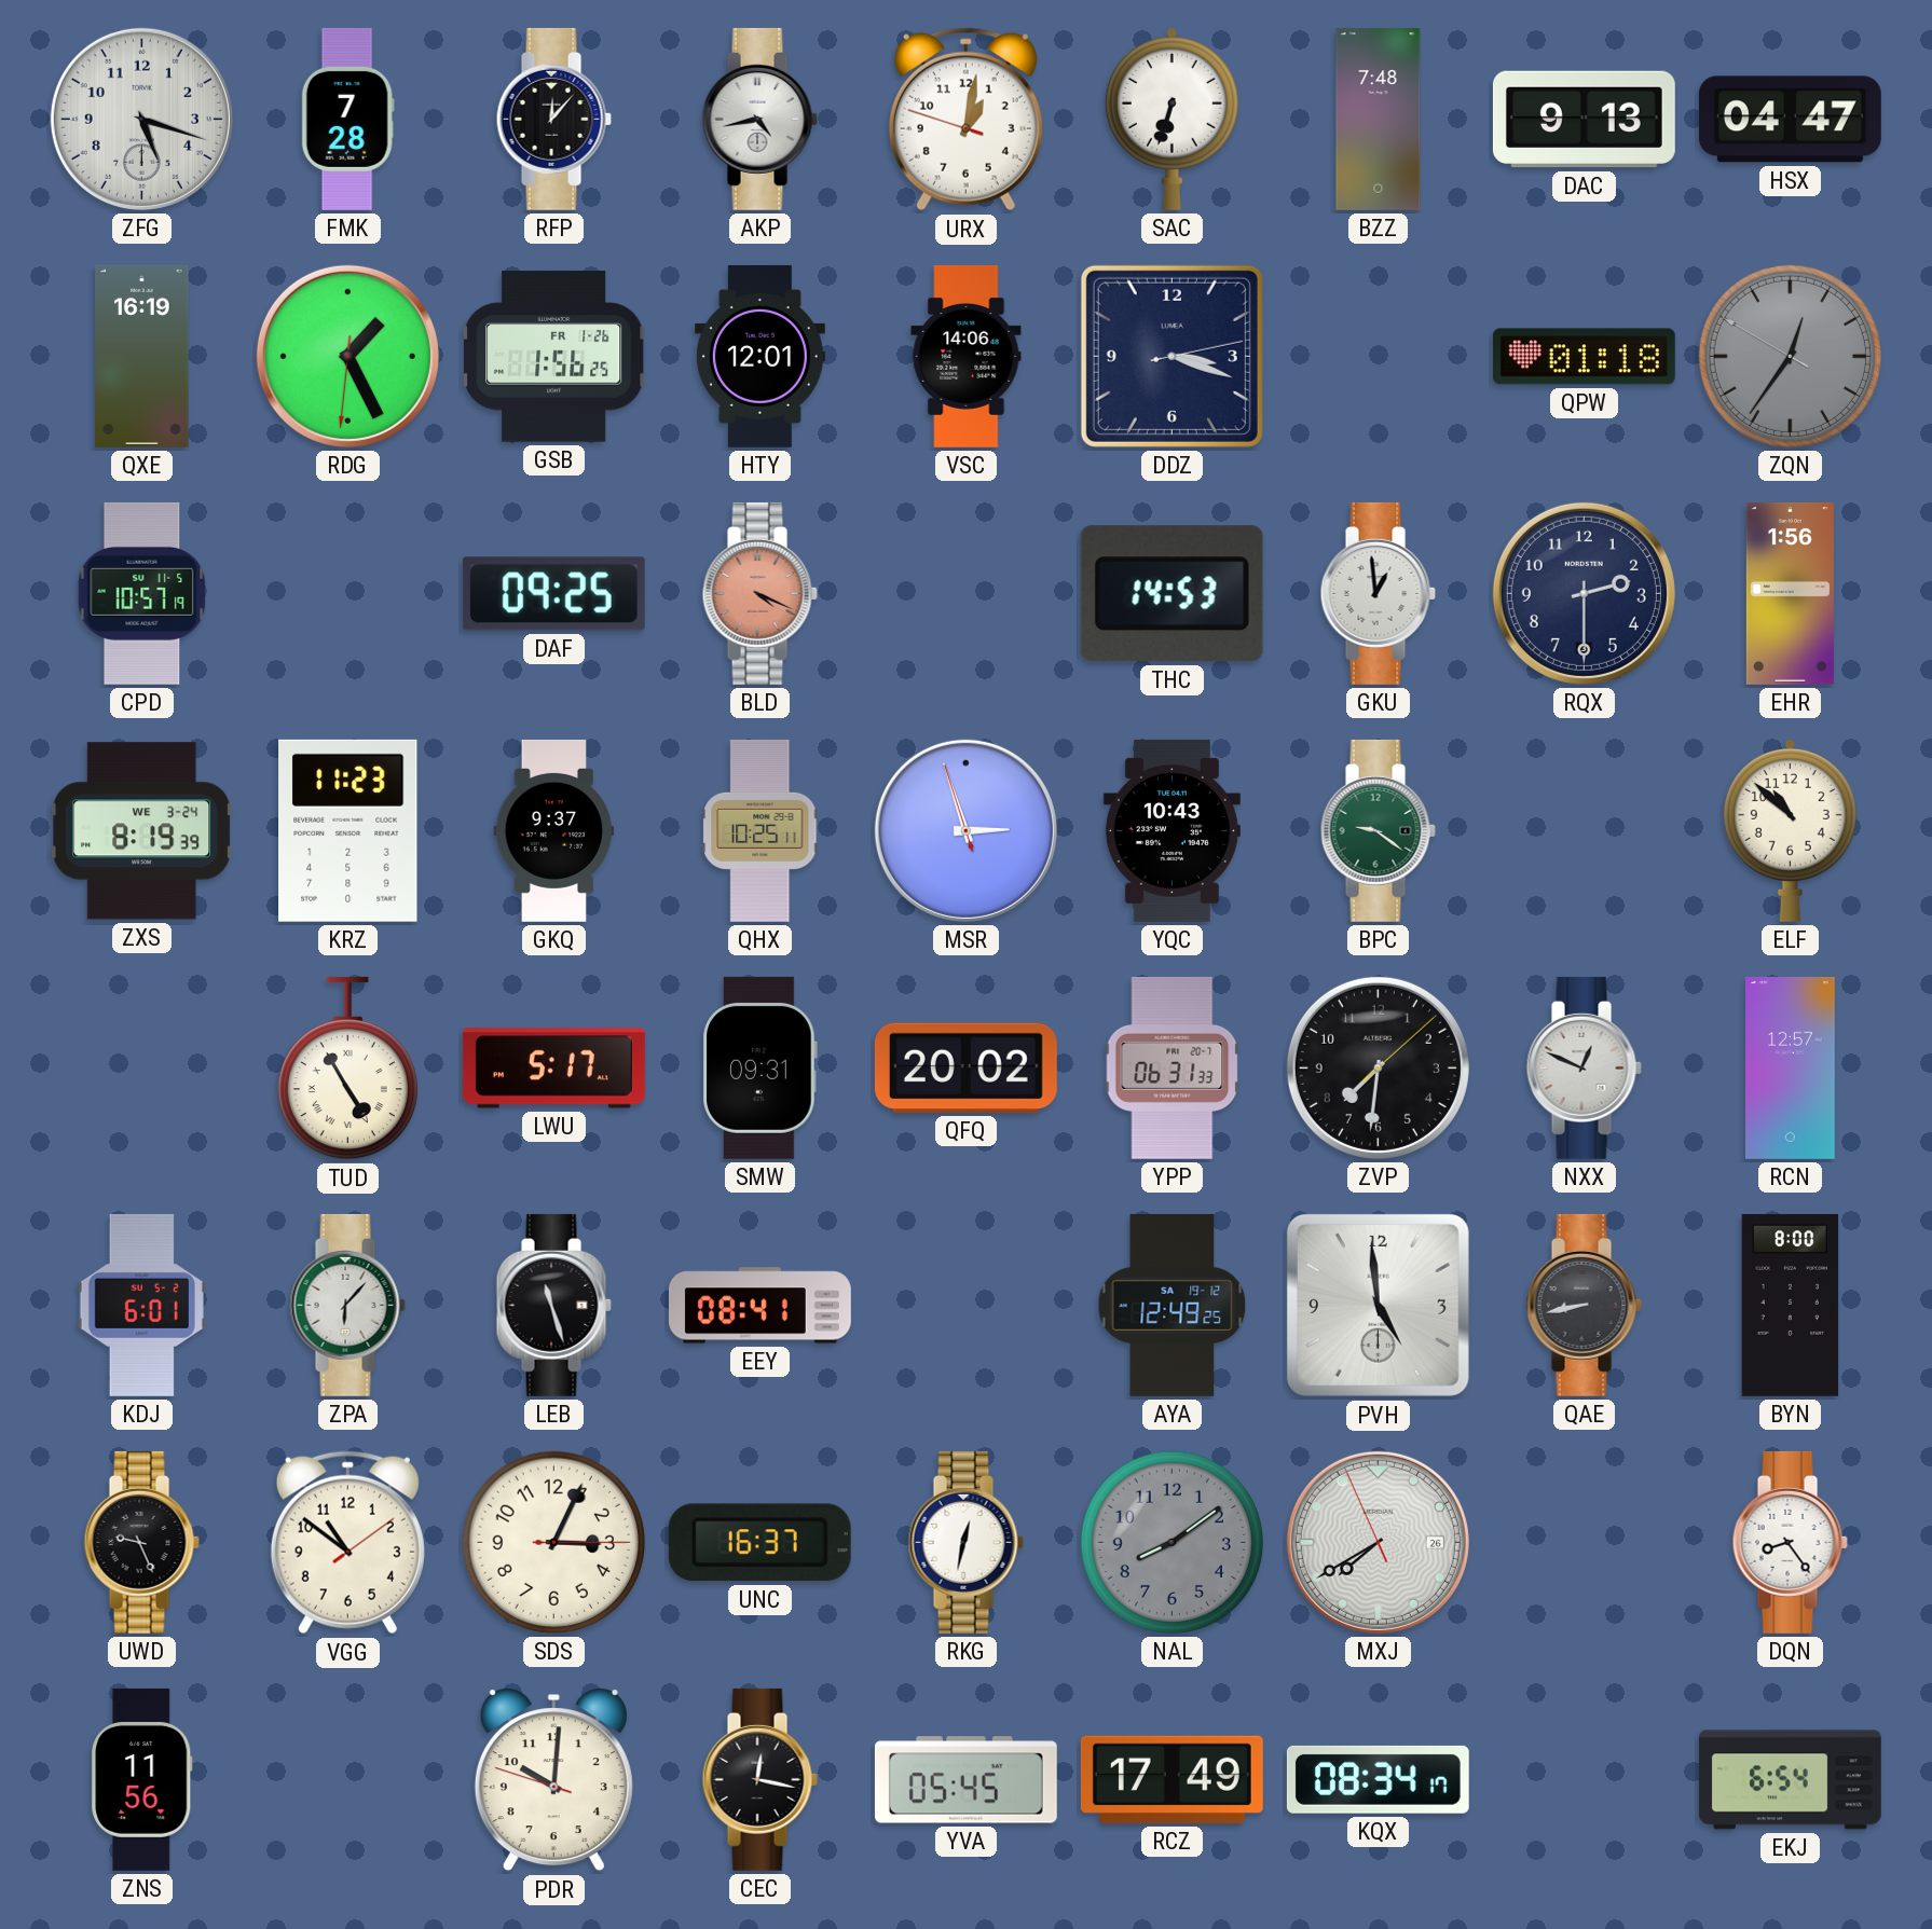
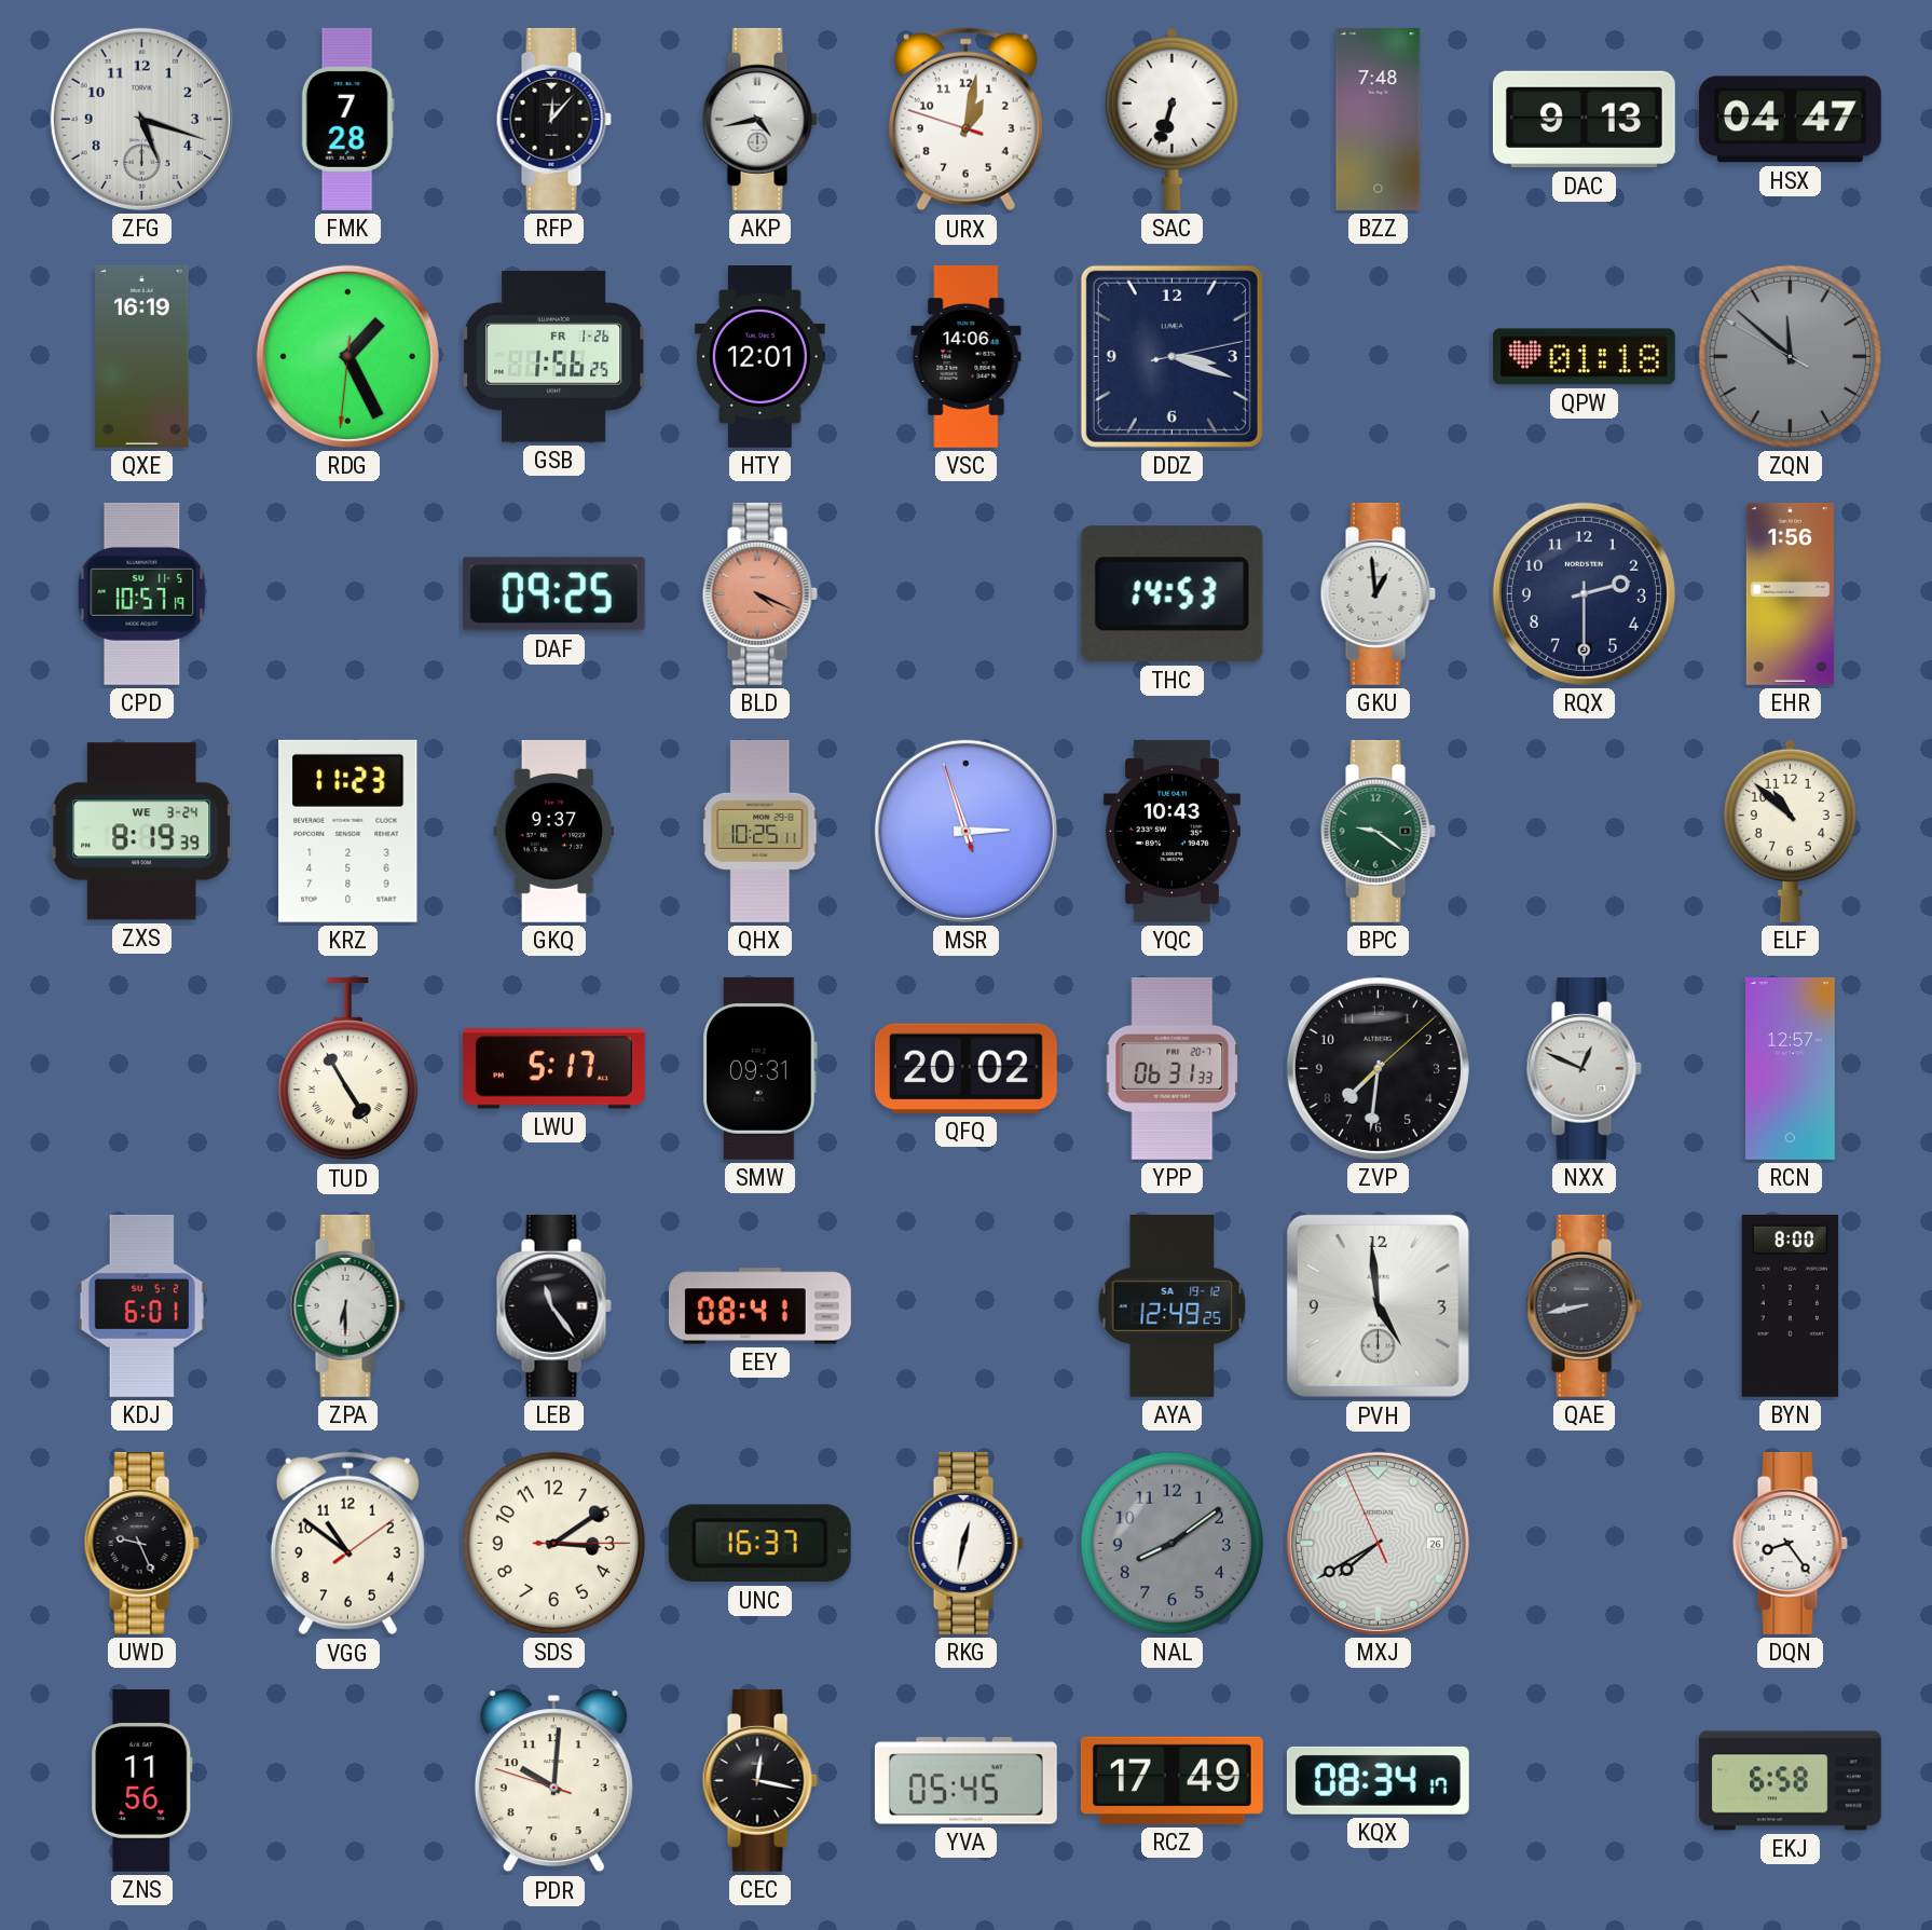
ZQN: 12:35 -> 11:51
ZPA: 6:07 -> 6:30
LEB: 11:27 -> 11:24
SDS: 3:04 -> 3:09
EKJ: 6:54 -> 6:58
